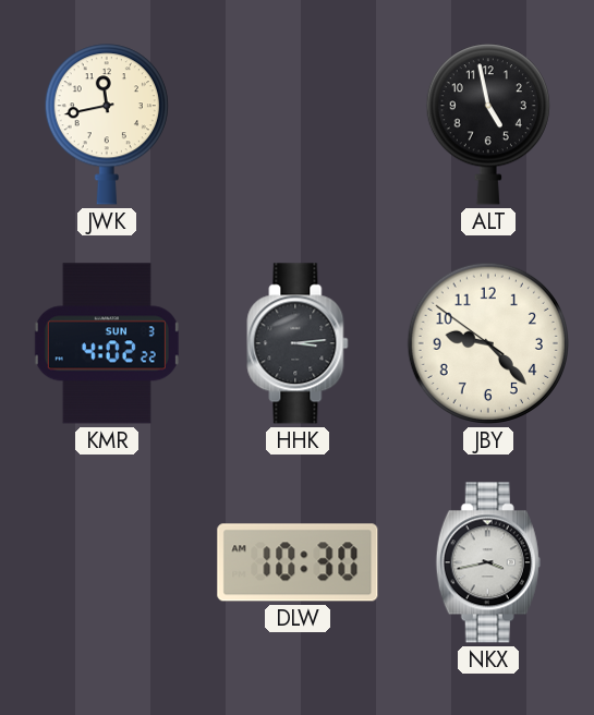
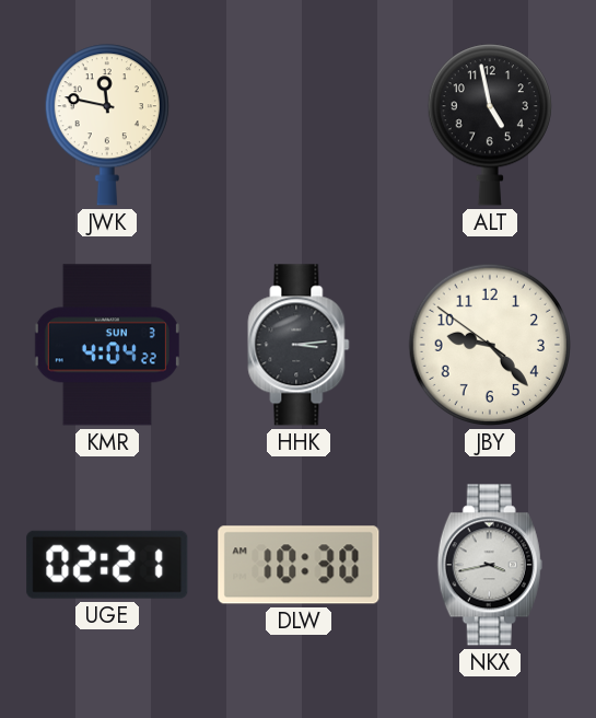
JWK: 11:43 -> 11:47
KMR: 4:02 -> 4:04
UGE: none -> 02:21
